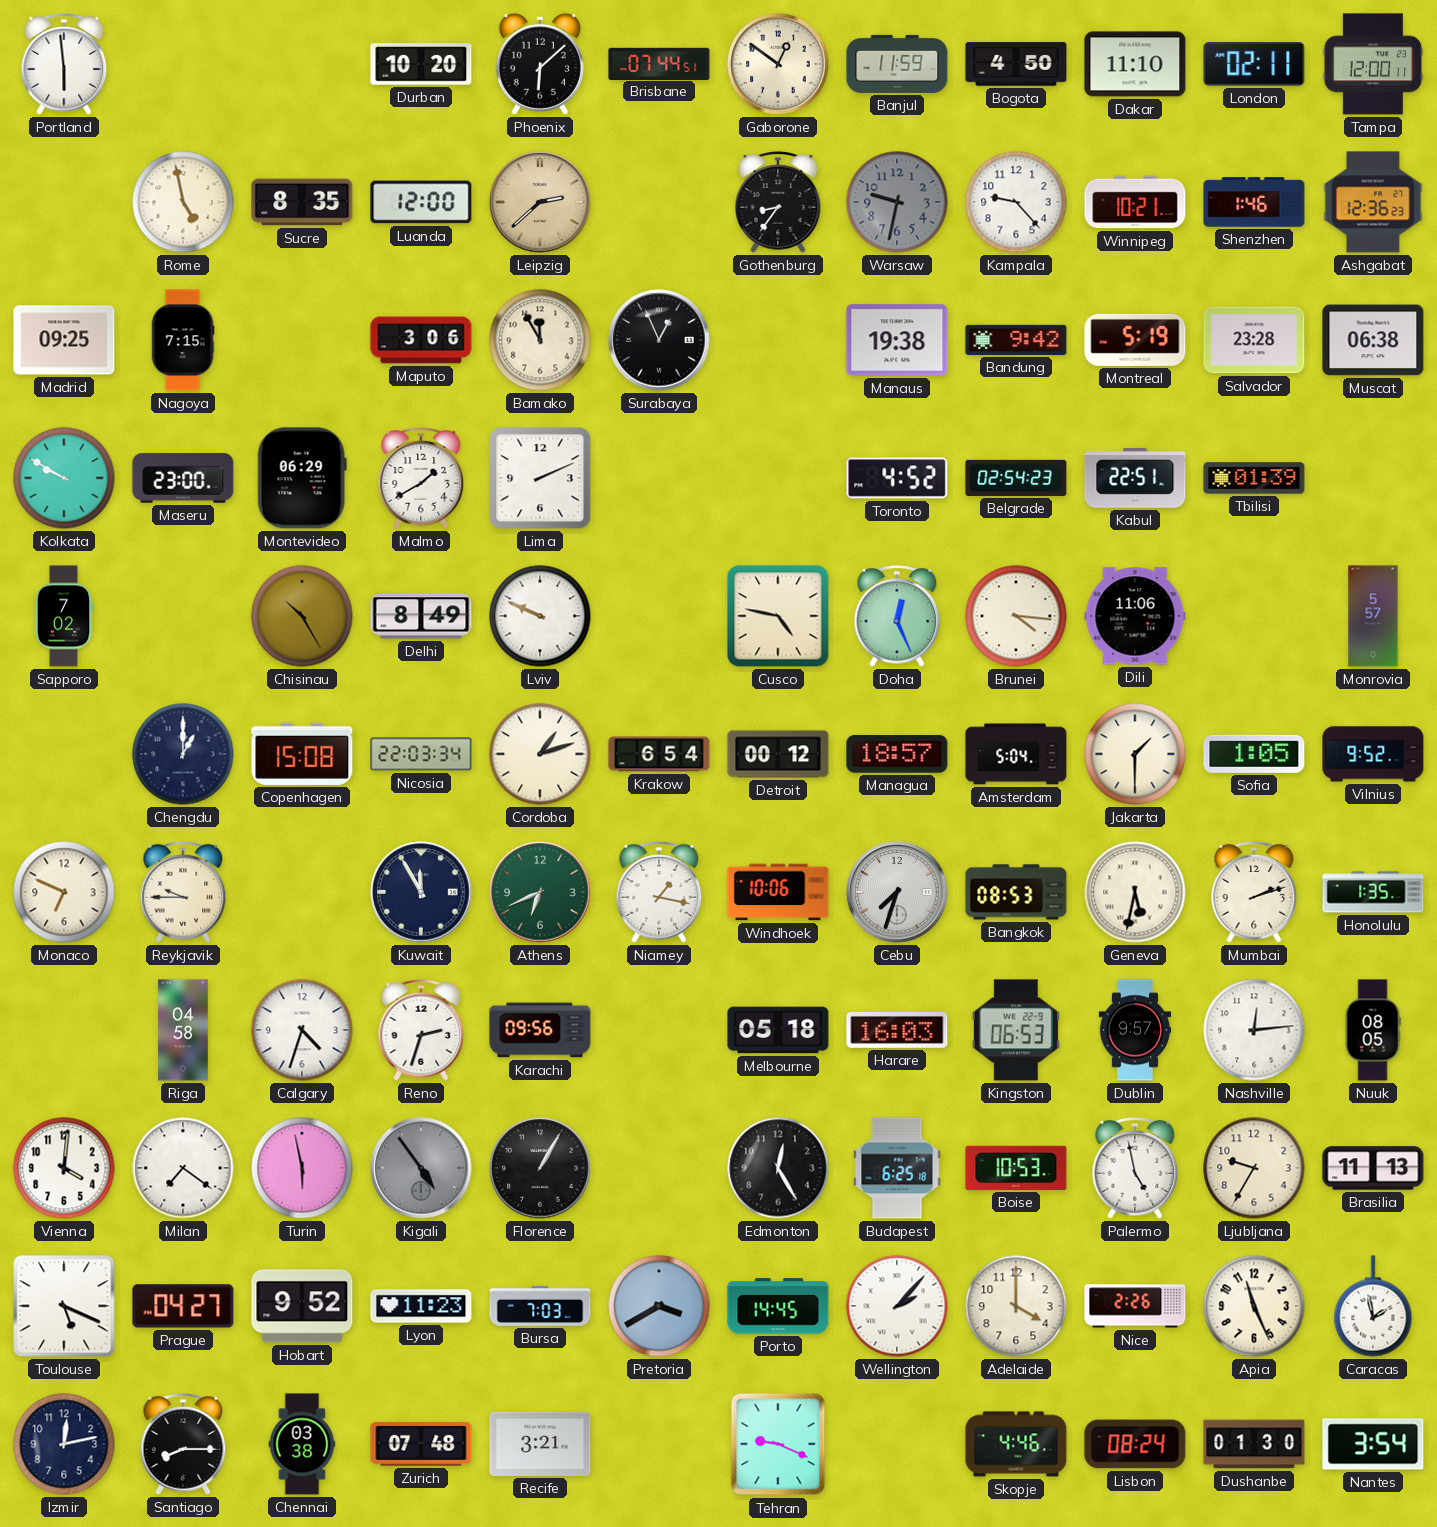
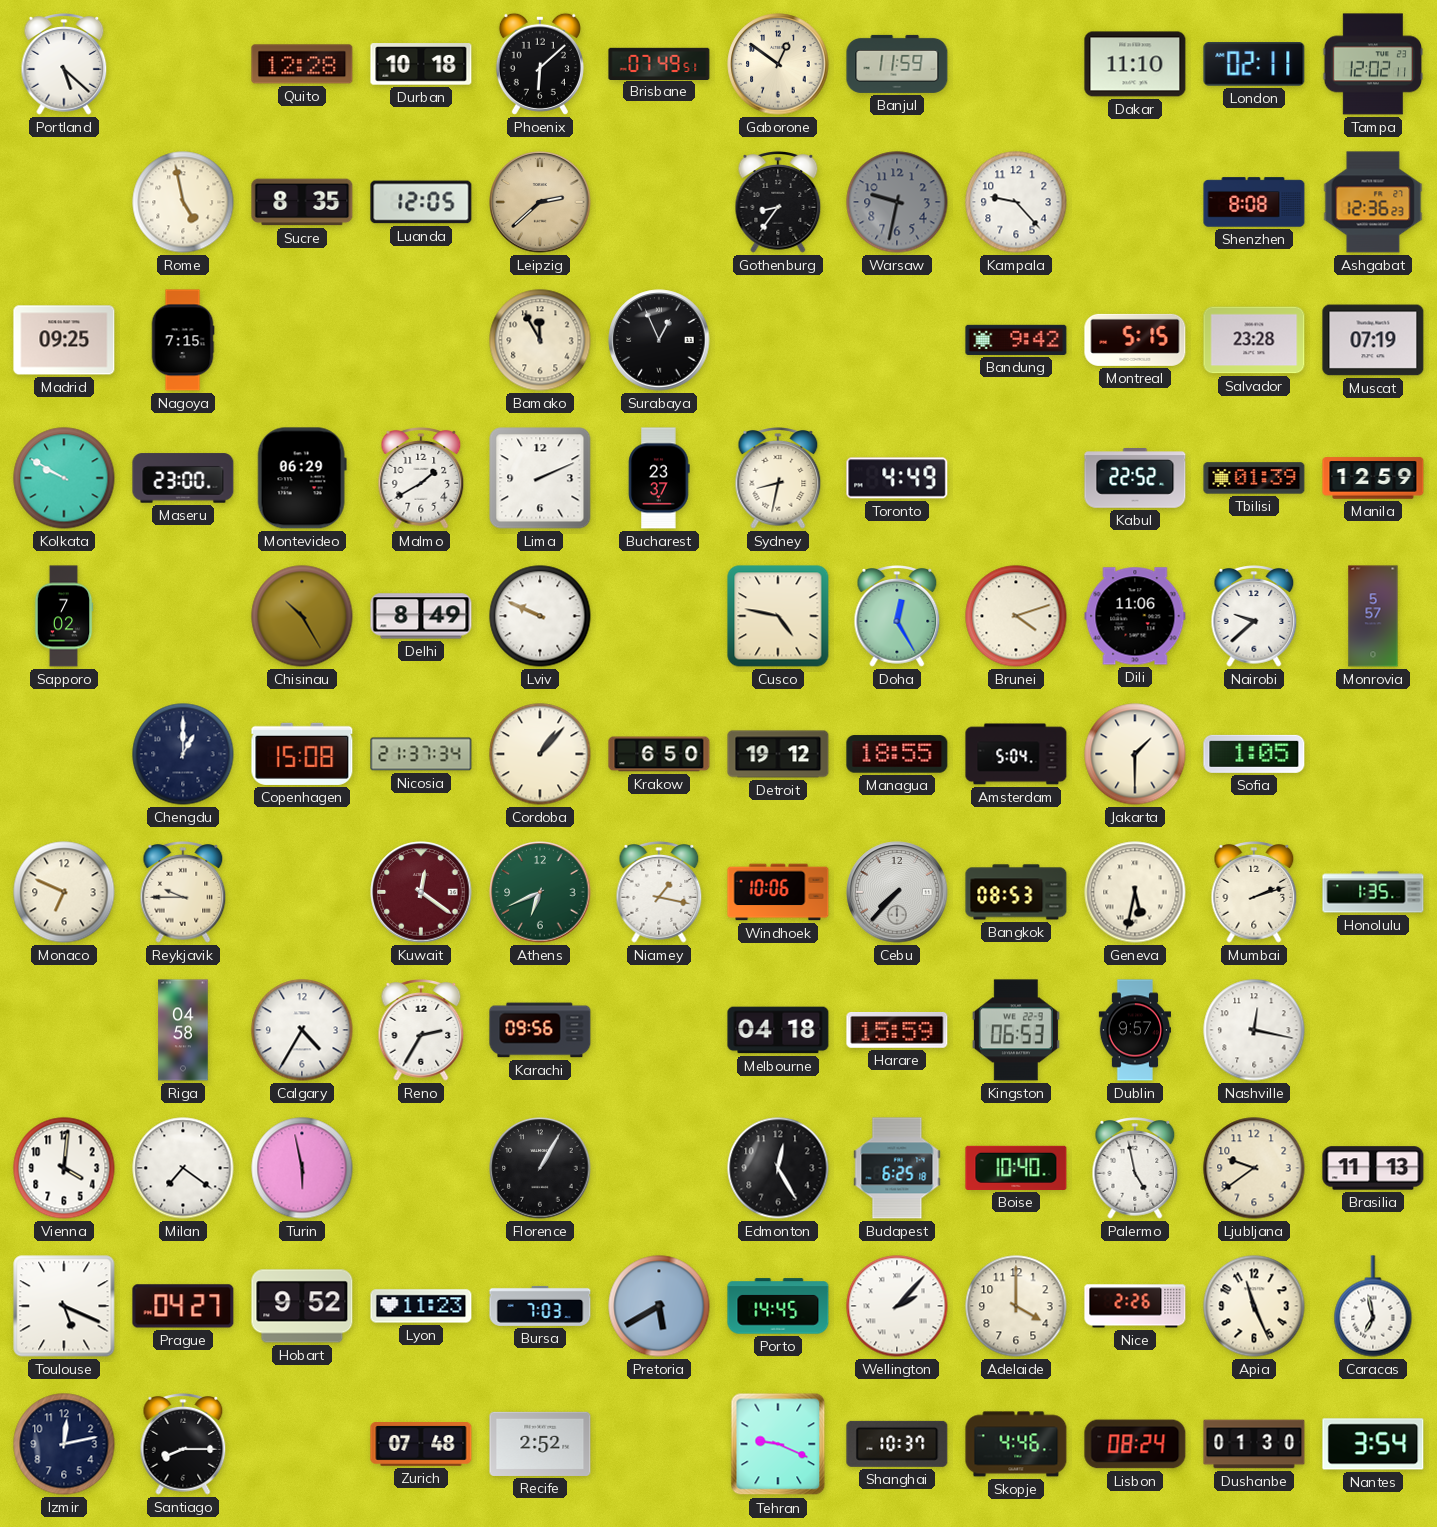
Portland: 5:59 -> 5:22
Quito: none -> 12:28
Durban: 10:20 -> 10:18
Brisbane: 07:44 -> 07:49
Bogota: 4:50 -> none
Tampa: 12:00 -> 12:02
Luanda: 12:00 -> 12:05
Winnipeg: 10:21 -> none
Shenzhen: 1:46 -> 8:08
Maputo: 3:06 -> none
Manaus: 19:38 -> none
Montreal: 5:19 -> 5:15
Muscat: 06:38 -> 07:19
Bucharest: none -> 23:37
Sydney: none -> 8:32
Toronto: 4:52 -> 4:49
Belgrade: 02:54 -> none
Kabul: 22:51 -> 22:52
Manila: none -> 12:59
Doha: 12:26 -> 12:25
Brunei: 4:16 -> 4:12
Nairobi: none -> 9:38
Nicosia: 22:03 -> 21:37
Cordoba: 1:12 -> 1:07
Krakow: 6:54 -> 6:50
Detroit: 00:12 -> 19:12
Managua: 18:57 -> 18:55
Vilnius: 9:52 -> none
Kuwait: 11:55 -> 12:21
Kuwait dial: navy -> burgundy
Cebu: 7:33 -> 7:37
Calgary: 4:33 -> 4:35
Reno: 2:33 -> 2:35
Melbourne: 05:18 -> 04:18
Harare: 16:03 -> 15:59
Nashville: 12:14 -> 12:17
Nuuk: 08:05 -> none
Kigali: 4:54 -> none
Boise: 10:53 -> 10:40
Ljubljana: 9:35 -> 9:39
Pretoria: 3:40 -> 5:40
Caracas: 1:58 -> 6:58
Chennai: 03:38 -> none
Recife: 3:21 -> 2:52
Shanghai: none -> 10:37
